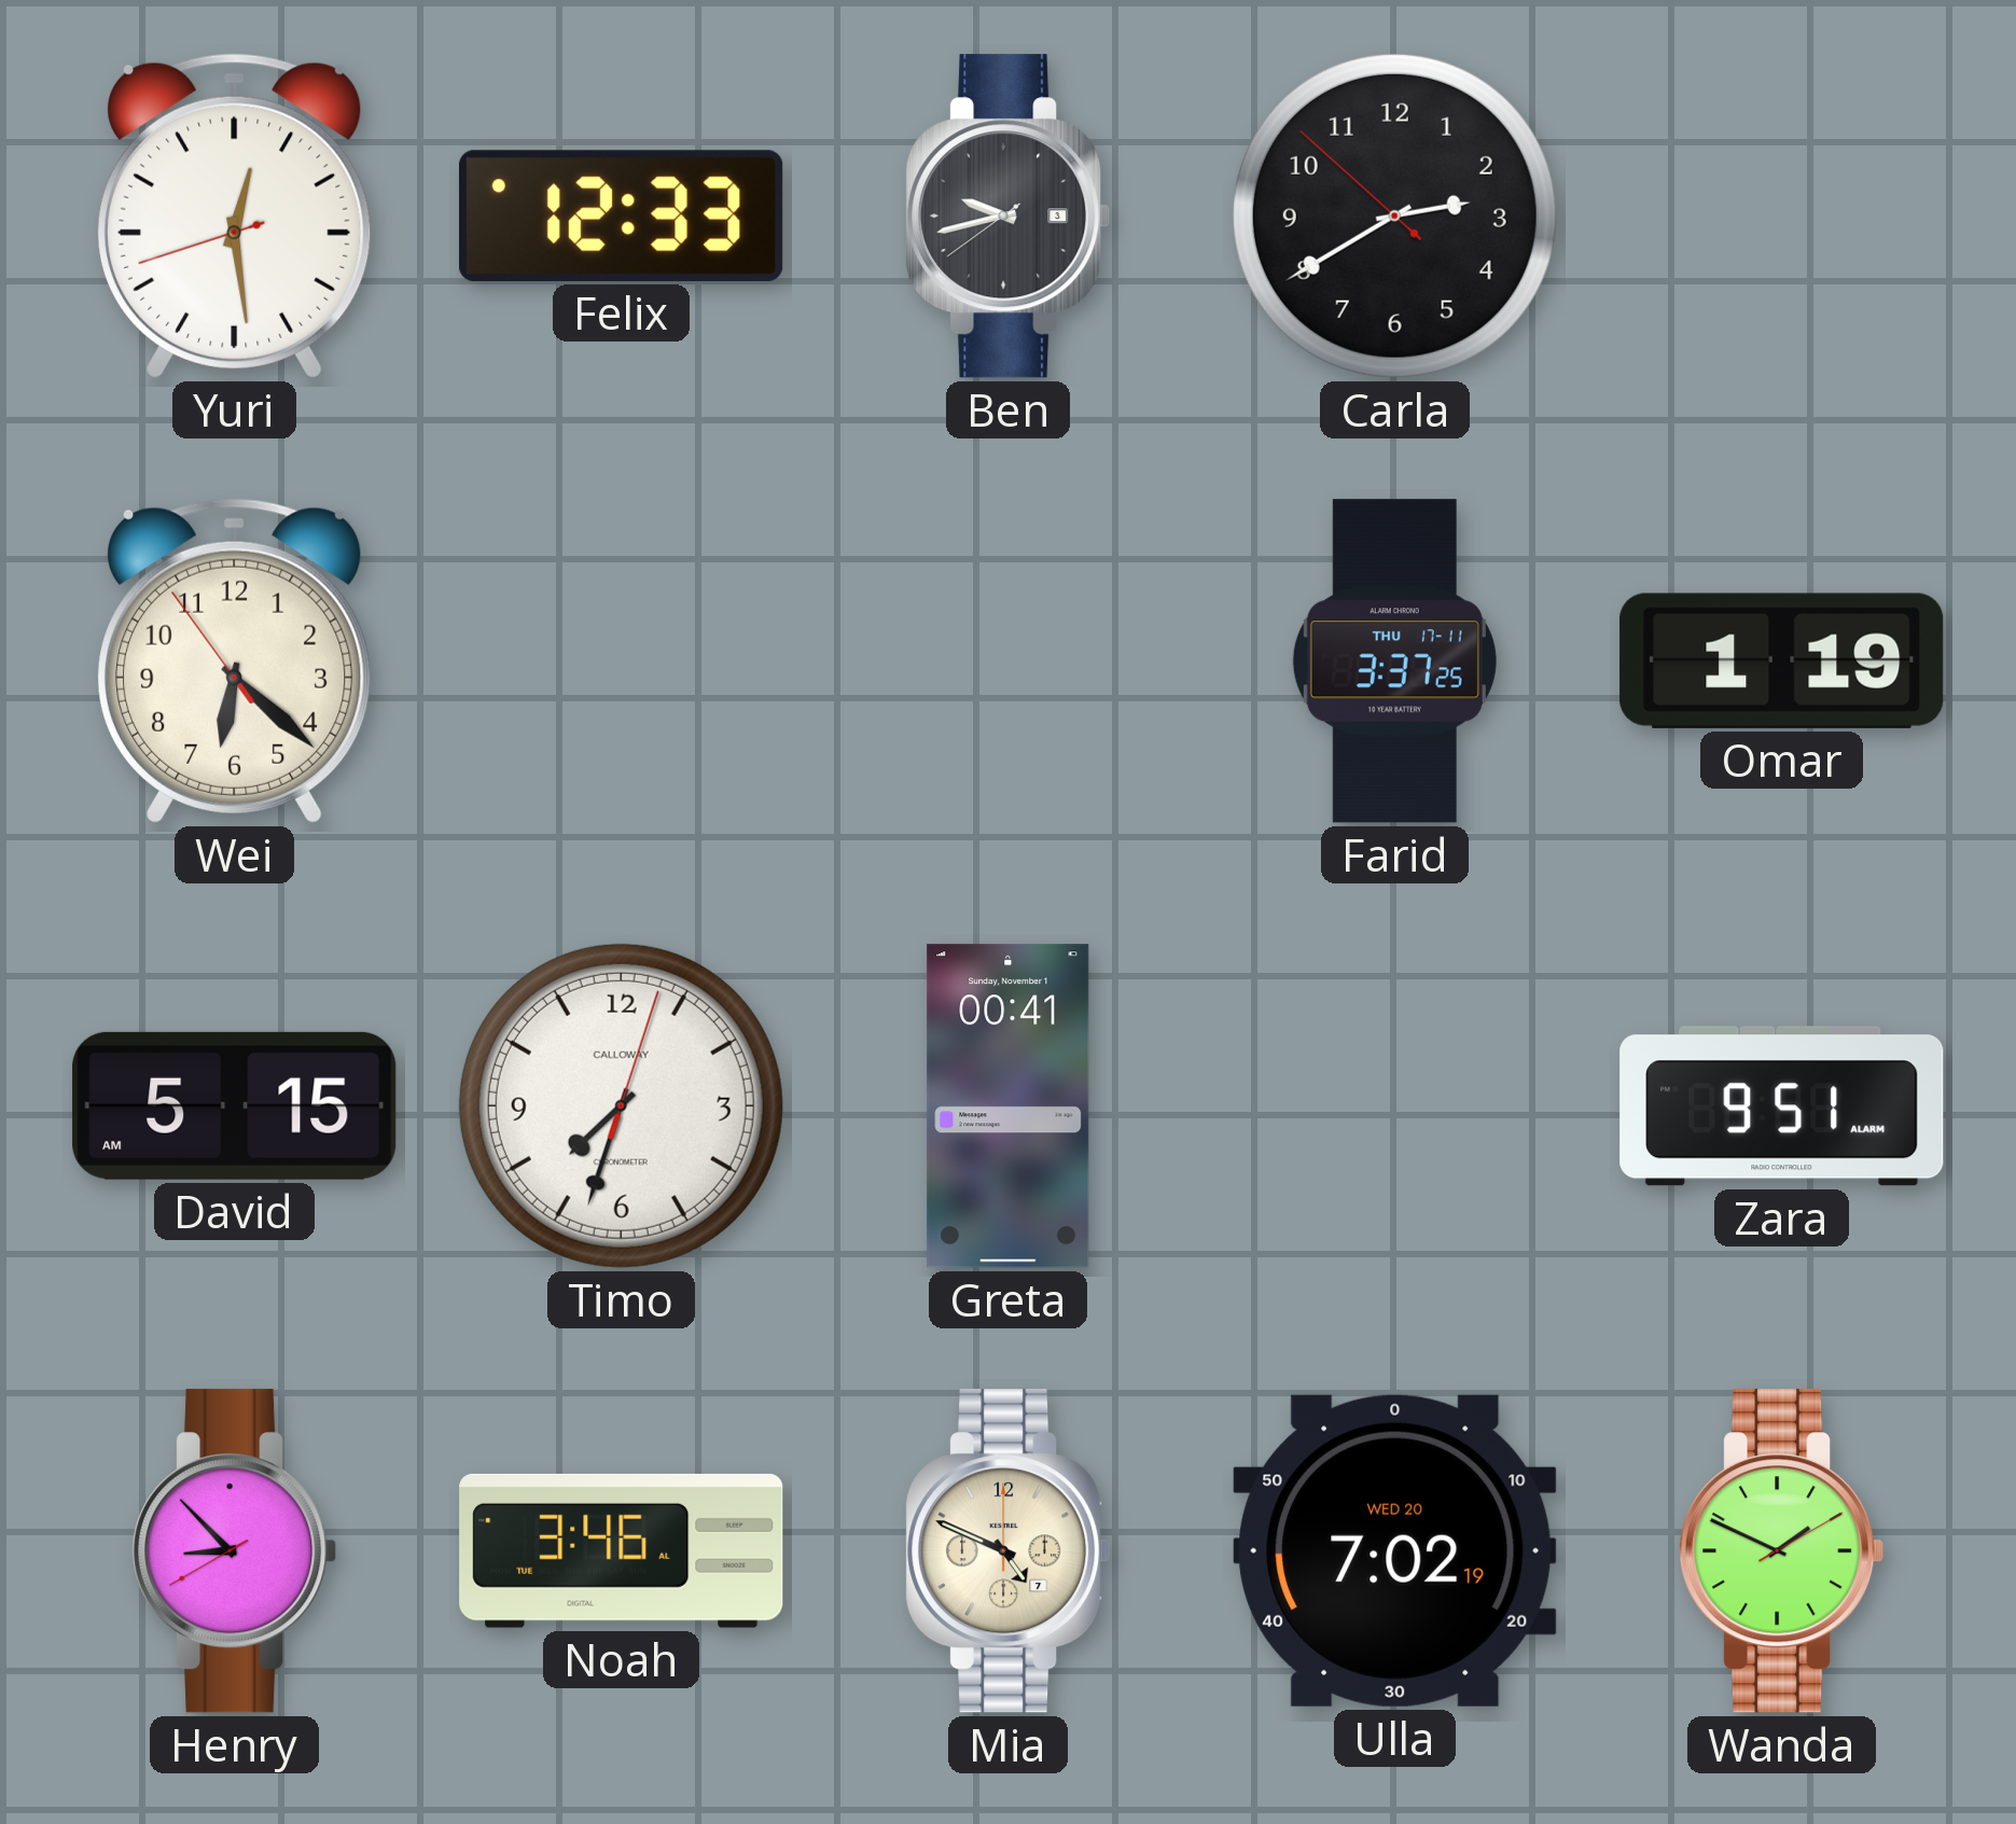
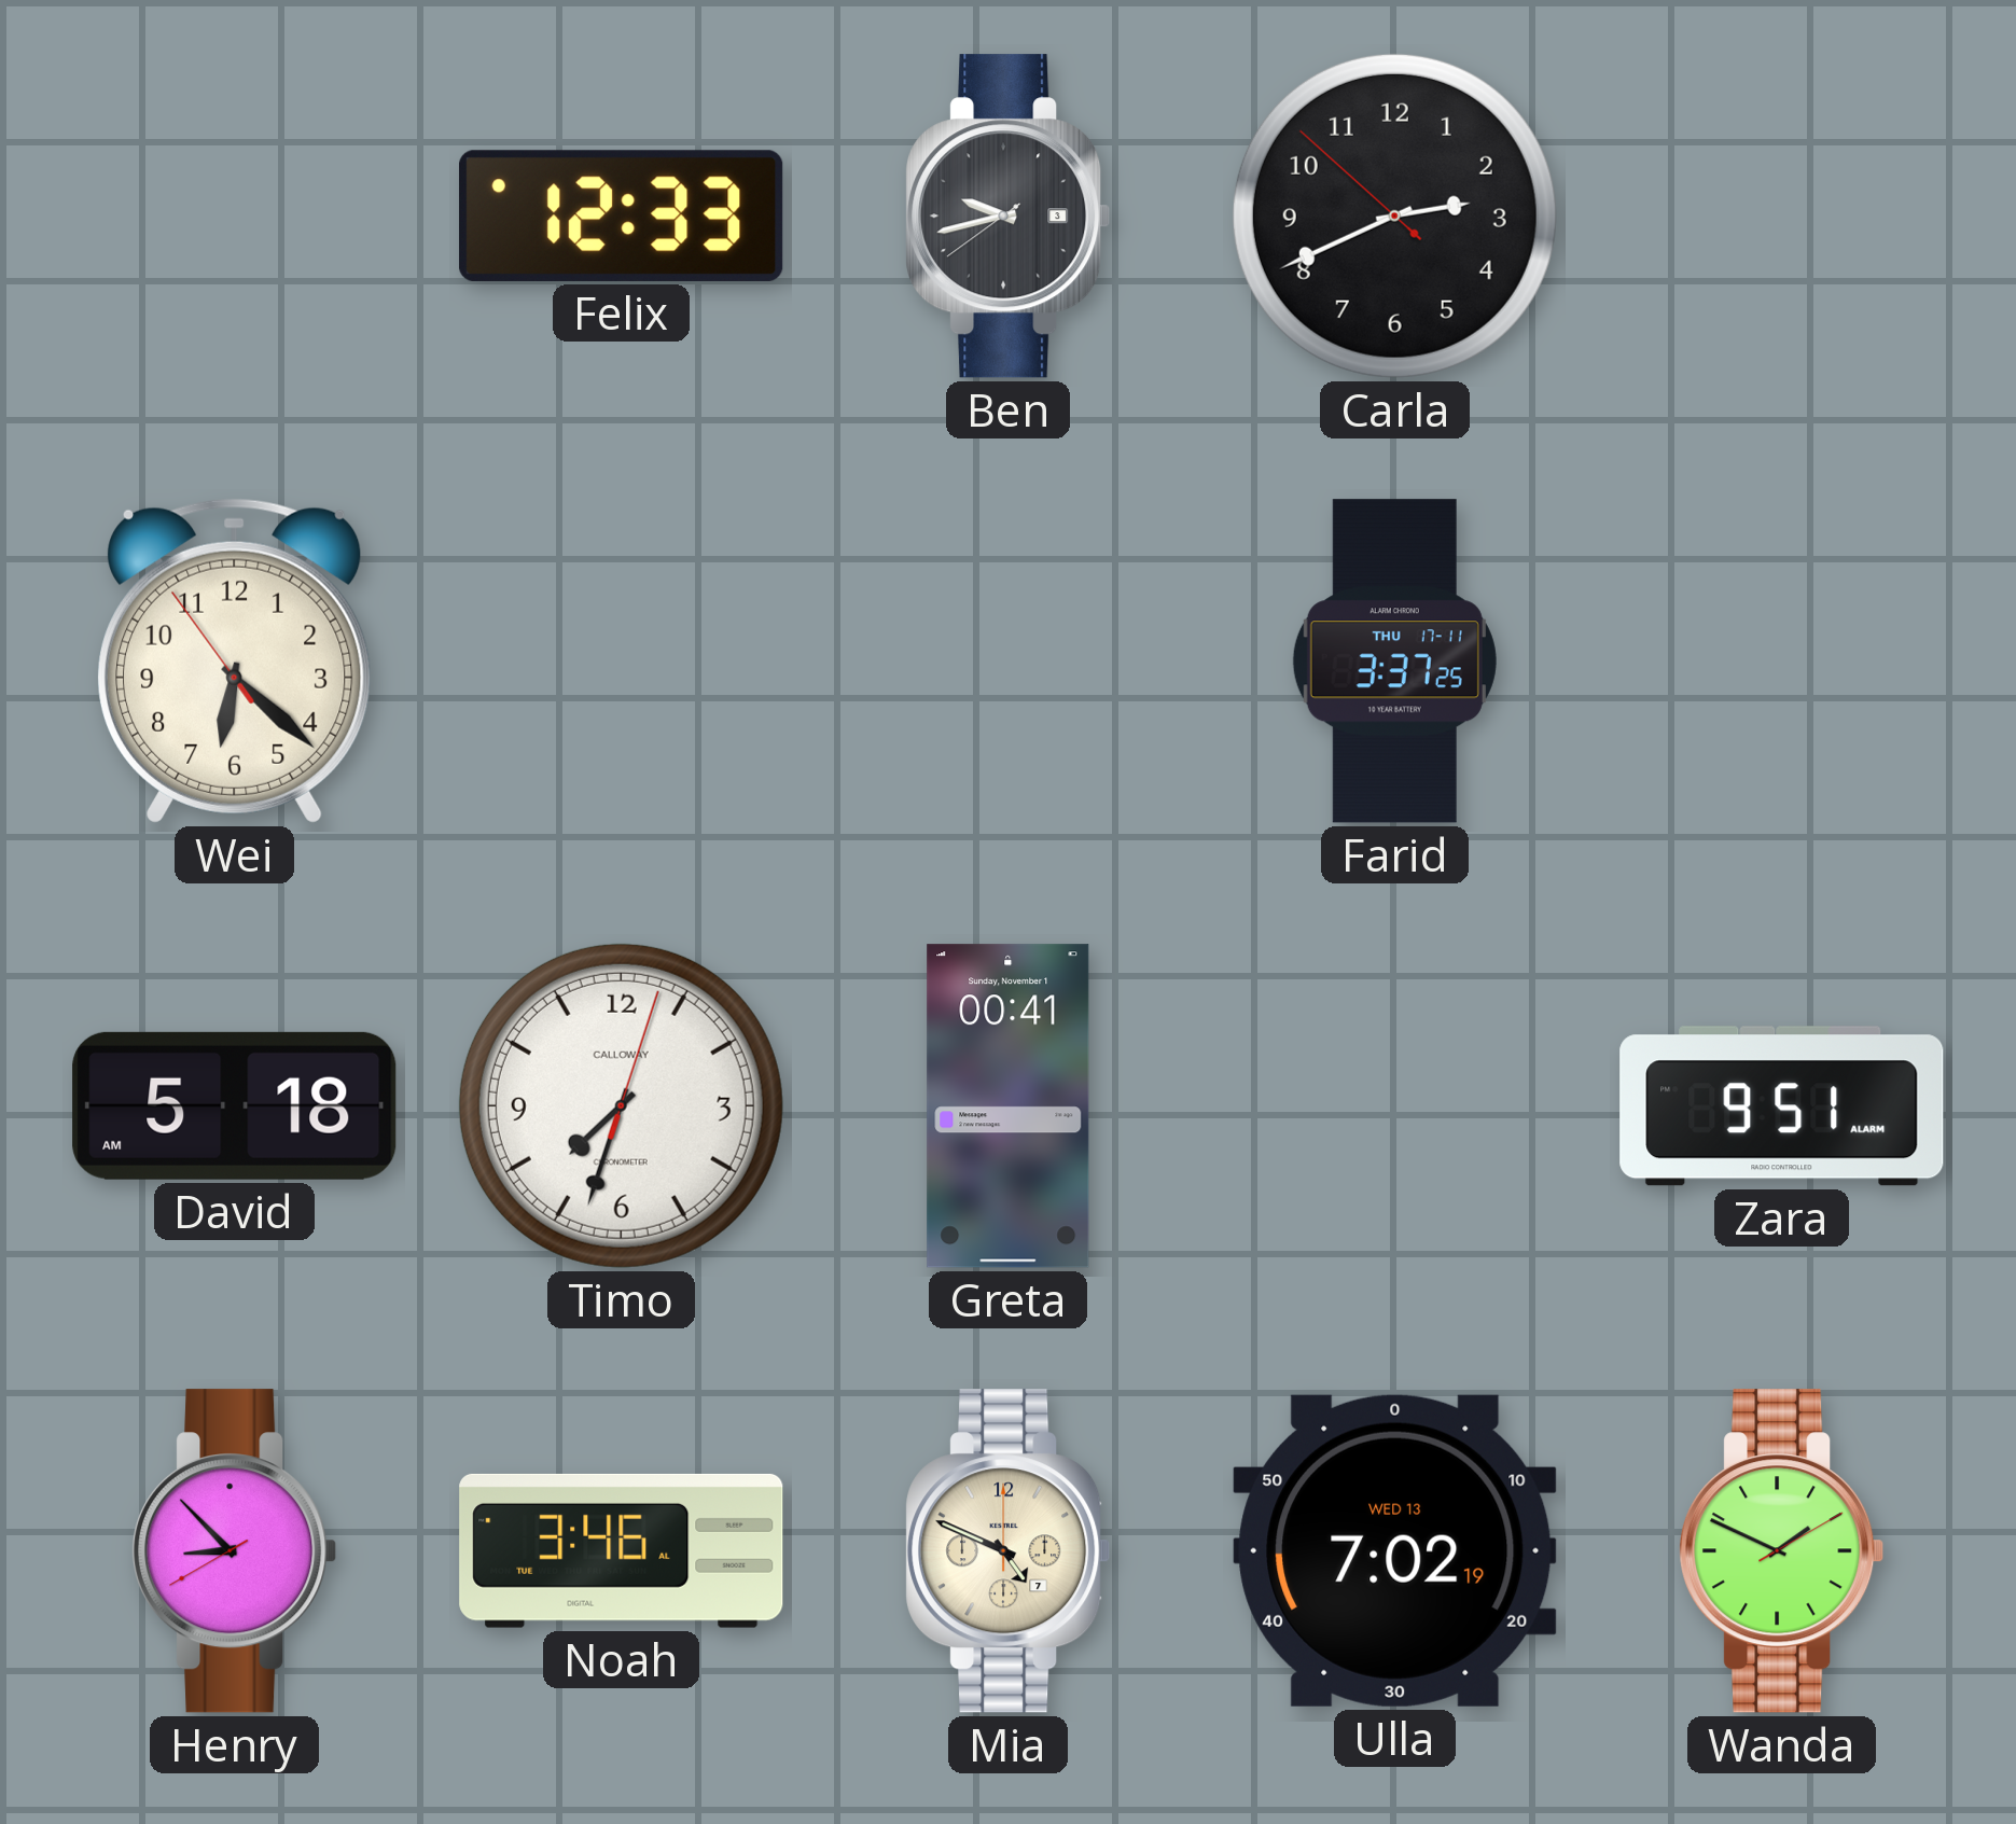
Yuri: 12:28 -> none
Carla: 2:39 -> 2:40
Omar: 1:19 -> none
David: 5:15 -> 5:18
Ulla date: WED 20 -> WED 13
